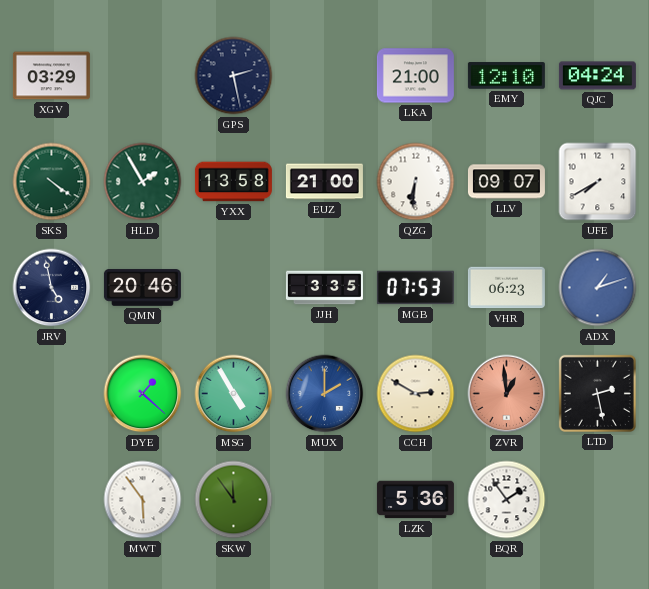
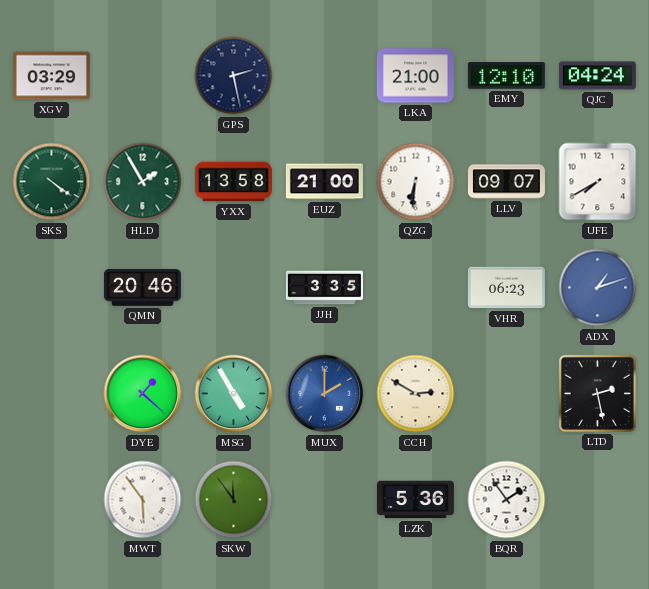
JRV: 4:58 -> none
MGB: 07:53 -> none
ZVR: 12:59 -> none
